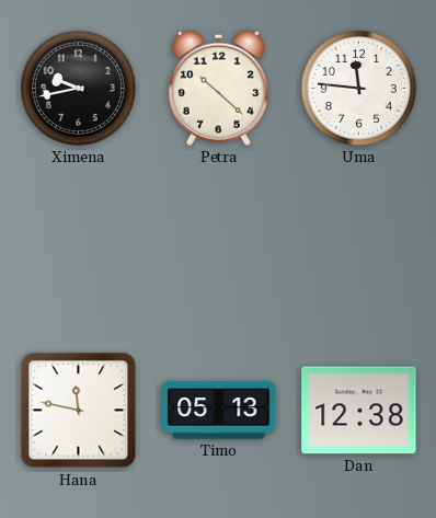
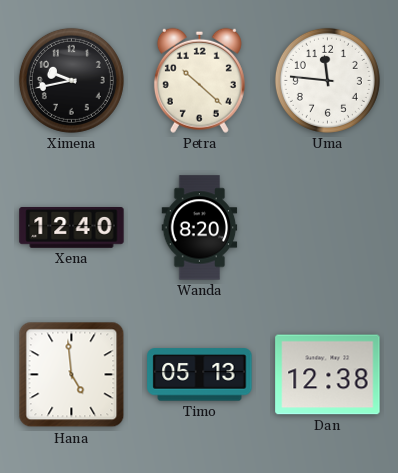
Xena: none -> 12:40
Wanda: none -> 8:20
Hana: 11:47 -> 4:59
